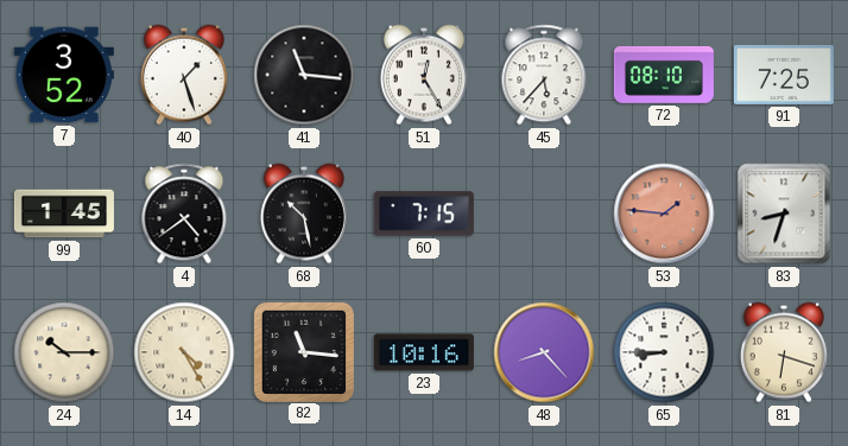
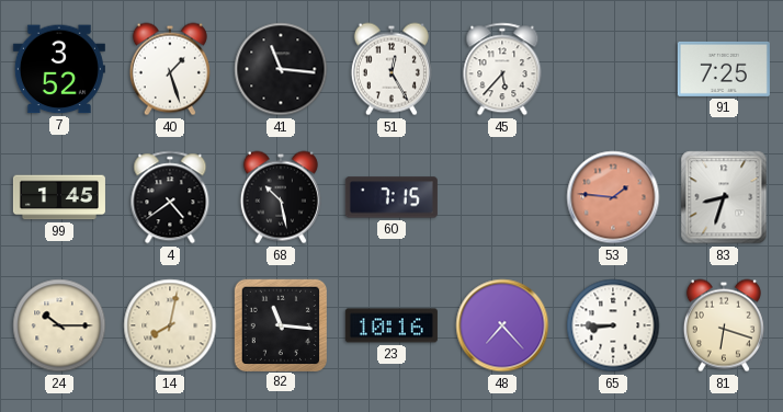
72: 08:10 -> none
14: 4:25 -> 8:02
48: 8:23 -> 7:23
